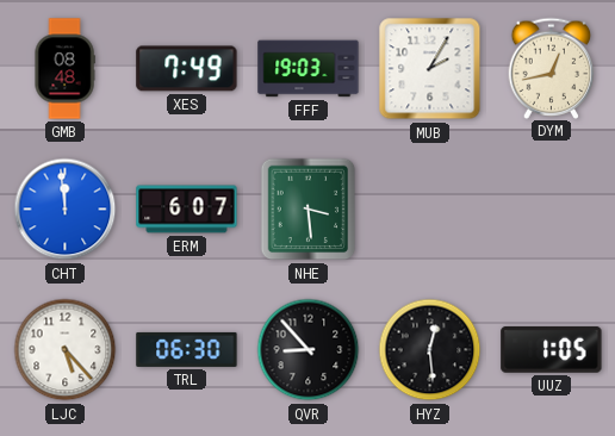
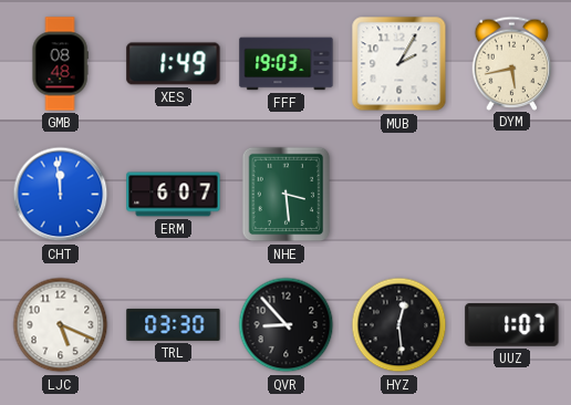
XES: 7:49 -> 1:49
DYM: 12:43 -> 5:43
LJC: 5:23 -> 5:19
TRL: 06:30 -> 03:30
UUZ: 1:05 -> 1:07
